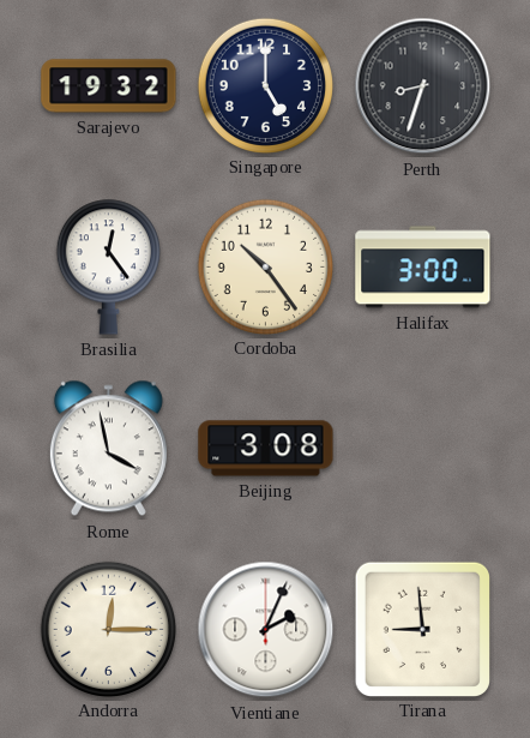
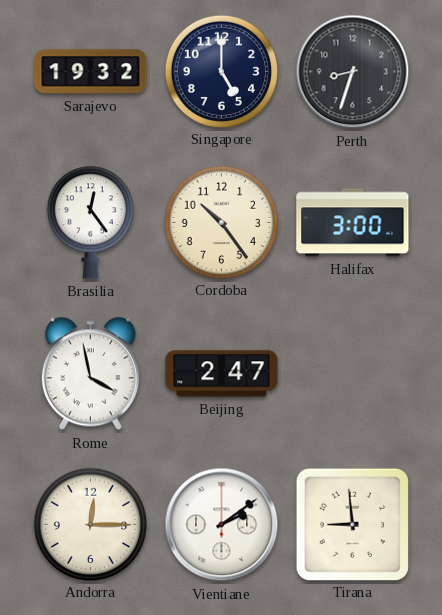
Beijing: 3:08 -> 2:47
Vientiane: 2:04 -> 2:09
